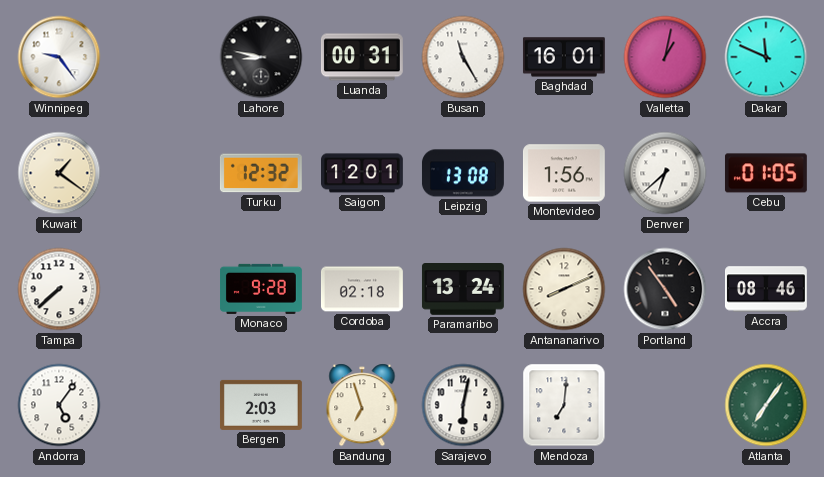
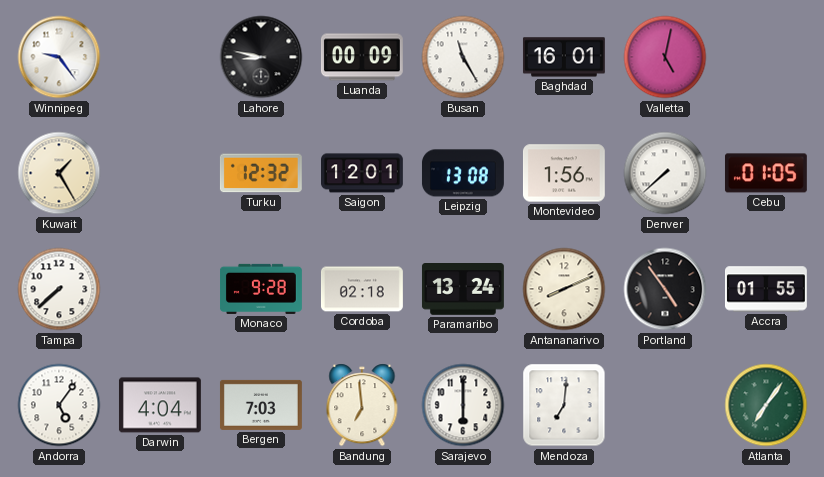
Luanda: 00:31 -> 00:09
Valletta: 1:02 -> 5:02
Dakar: 11:49 -> none
Kuwait: 1:21 -> 1:25
Denver: 6:38 -> 7:38
Accra: 08:46 -> 01:55
Darwin: none -> 4:04
Bergen: 2:03 -> 7:03
Bandung: 6:57 -> 6:59
Sarajevo: 6:02 -> 6:00
